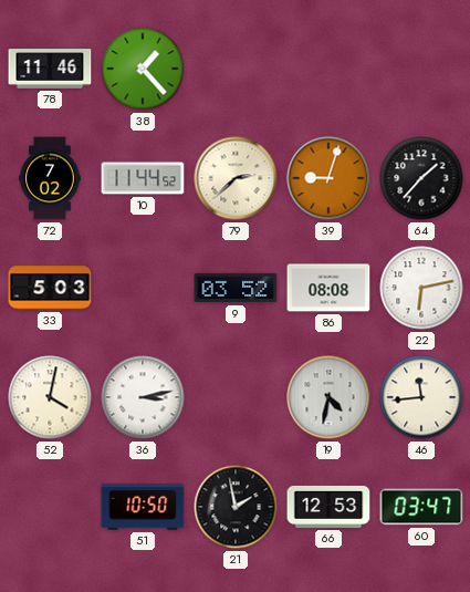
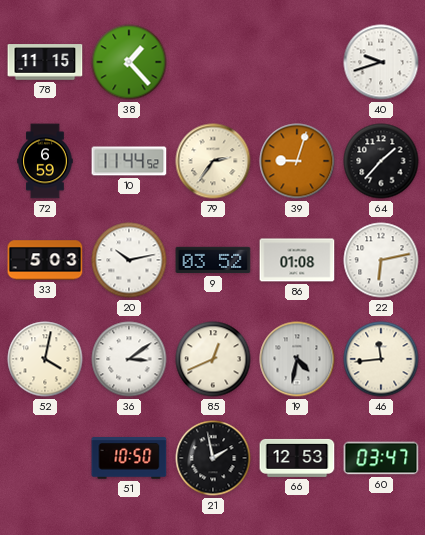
78: 11:46 -> 11:15
40: none -> 9:42
72: 7:02 -> 6:59
79: 2:38 -> 2:36
20: none -> 10:13
86: 08:08 -> 01:08
36: 3:13 -> 3:09
85: none -> 12:41
